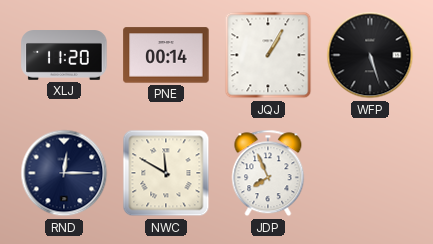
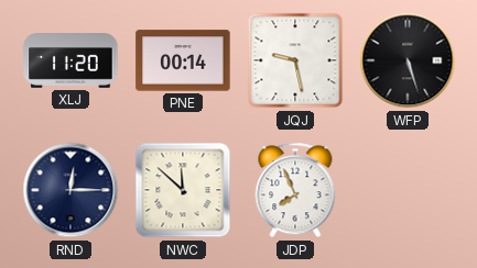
JQJ: 1:05 -> 9:28
NWC: 11:50 -> 11:52
